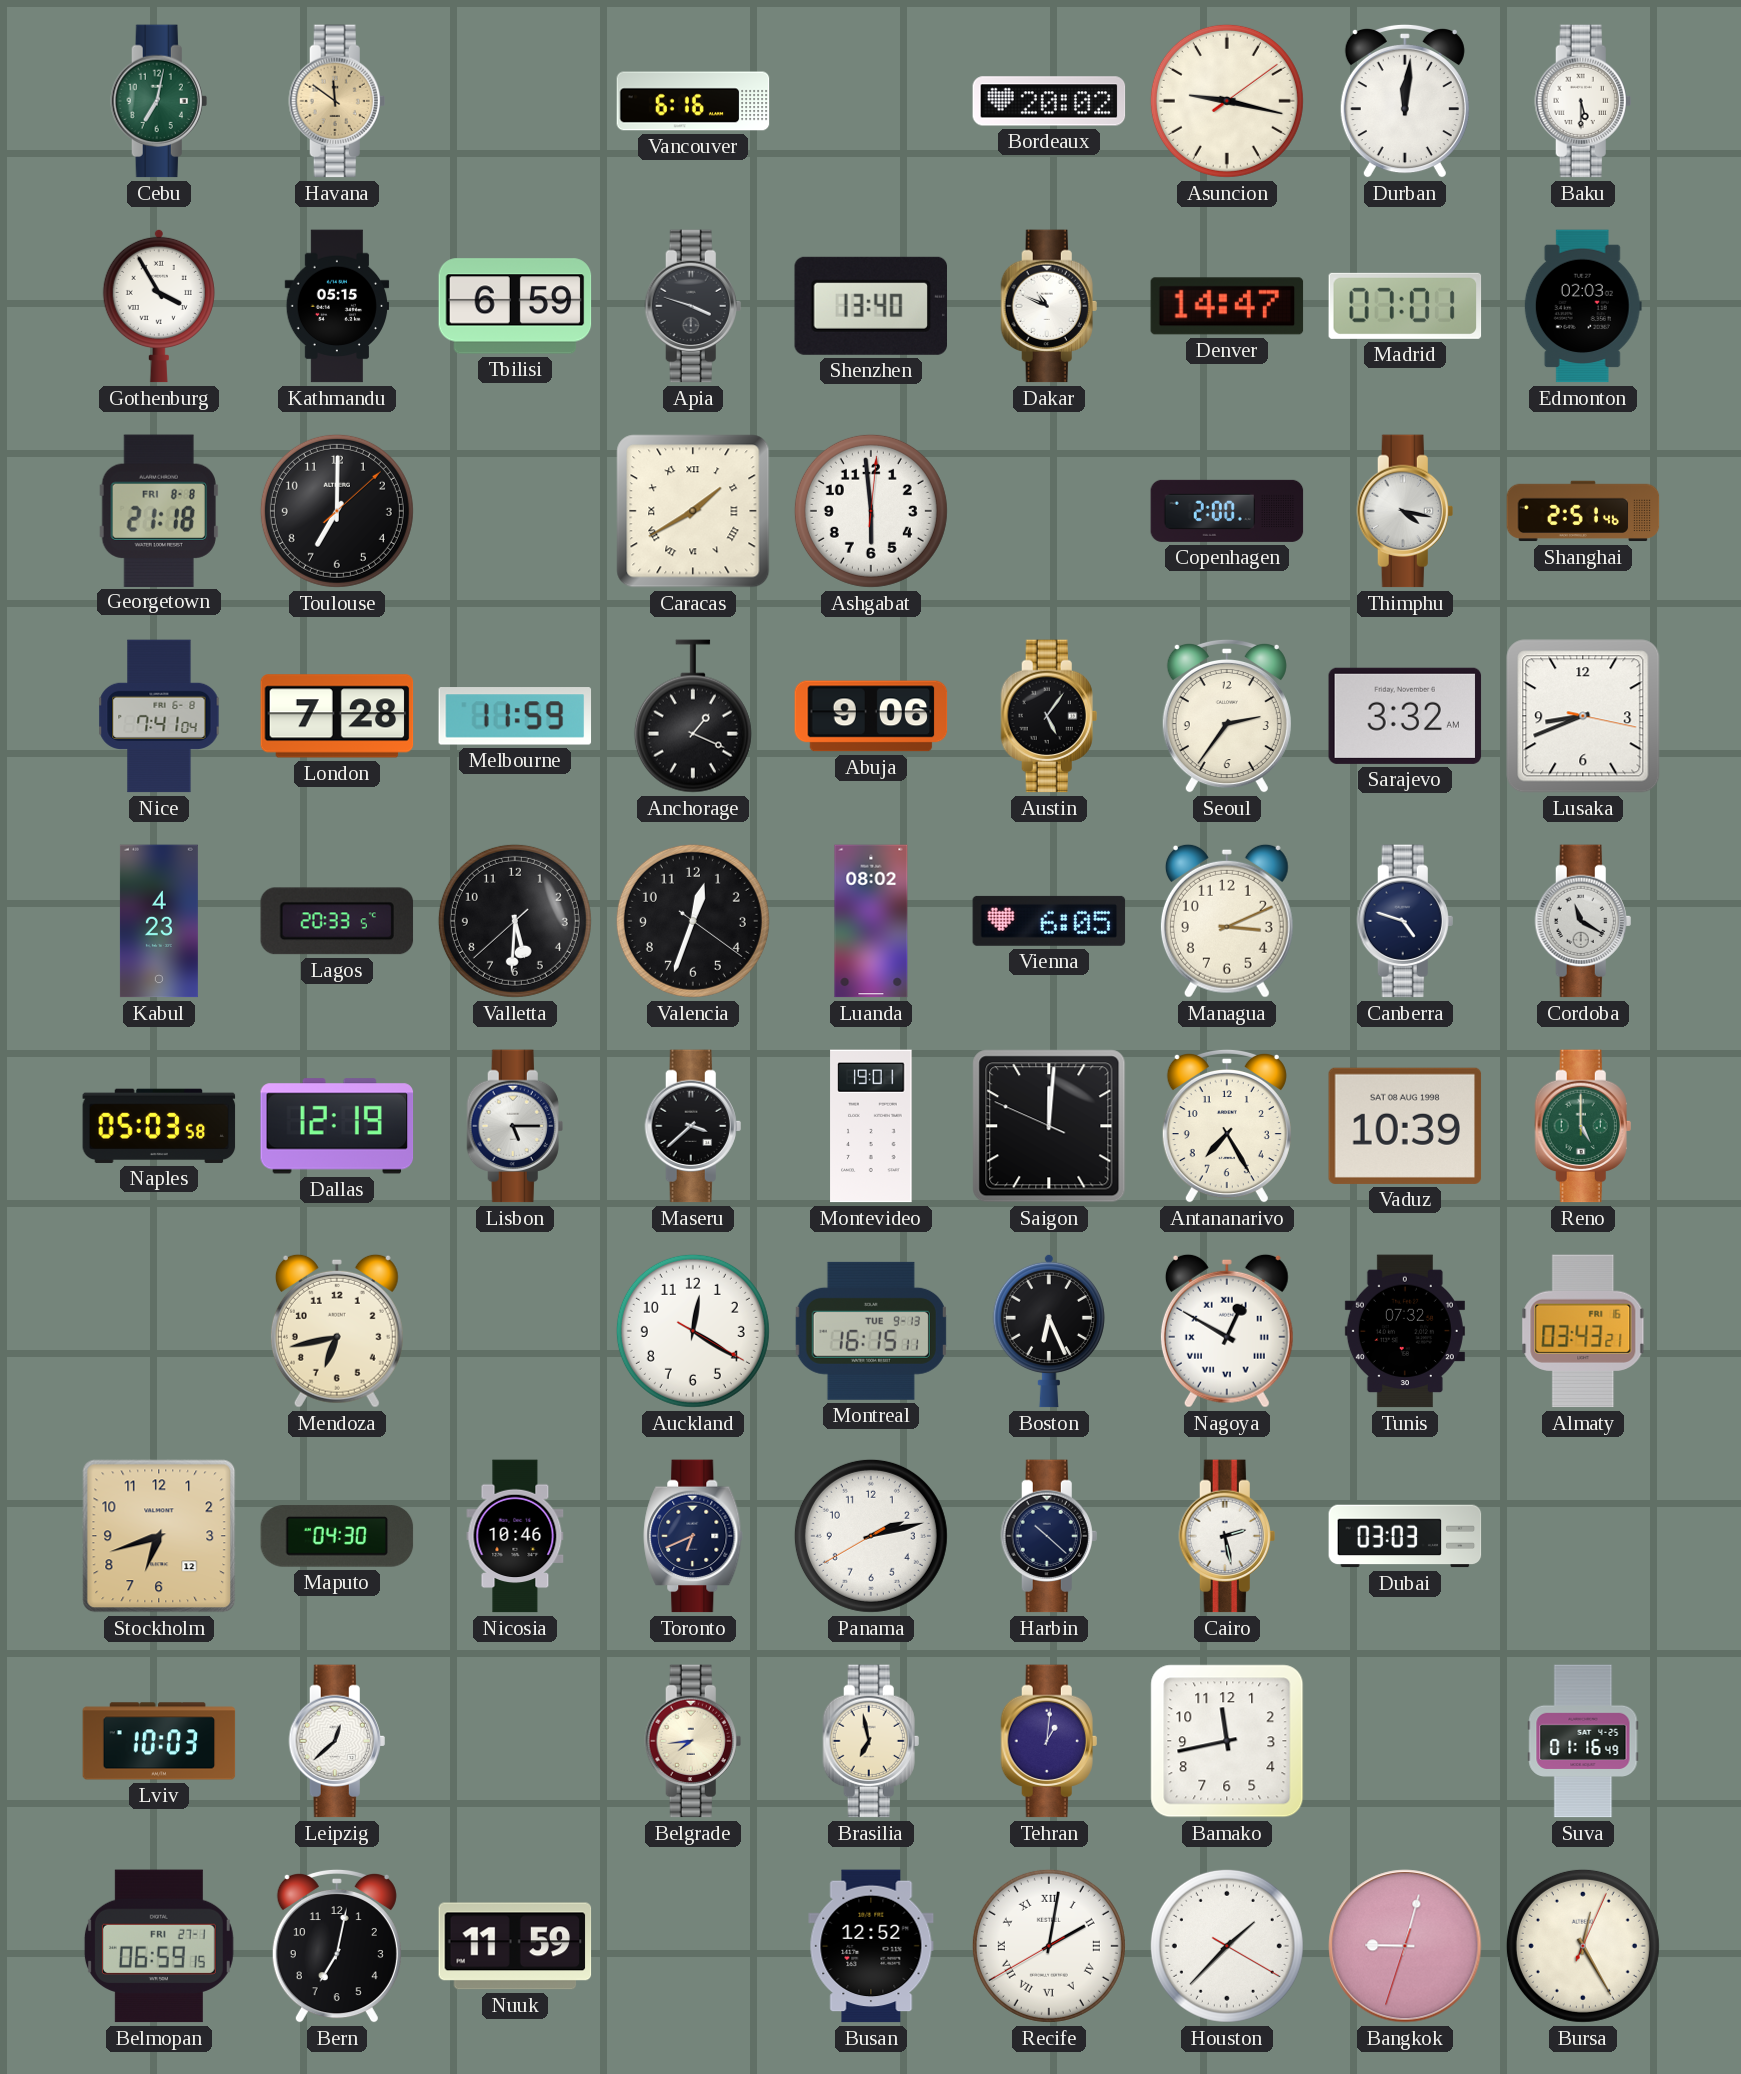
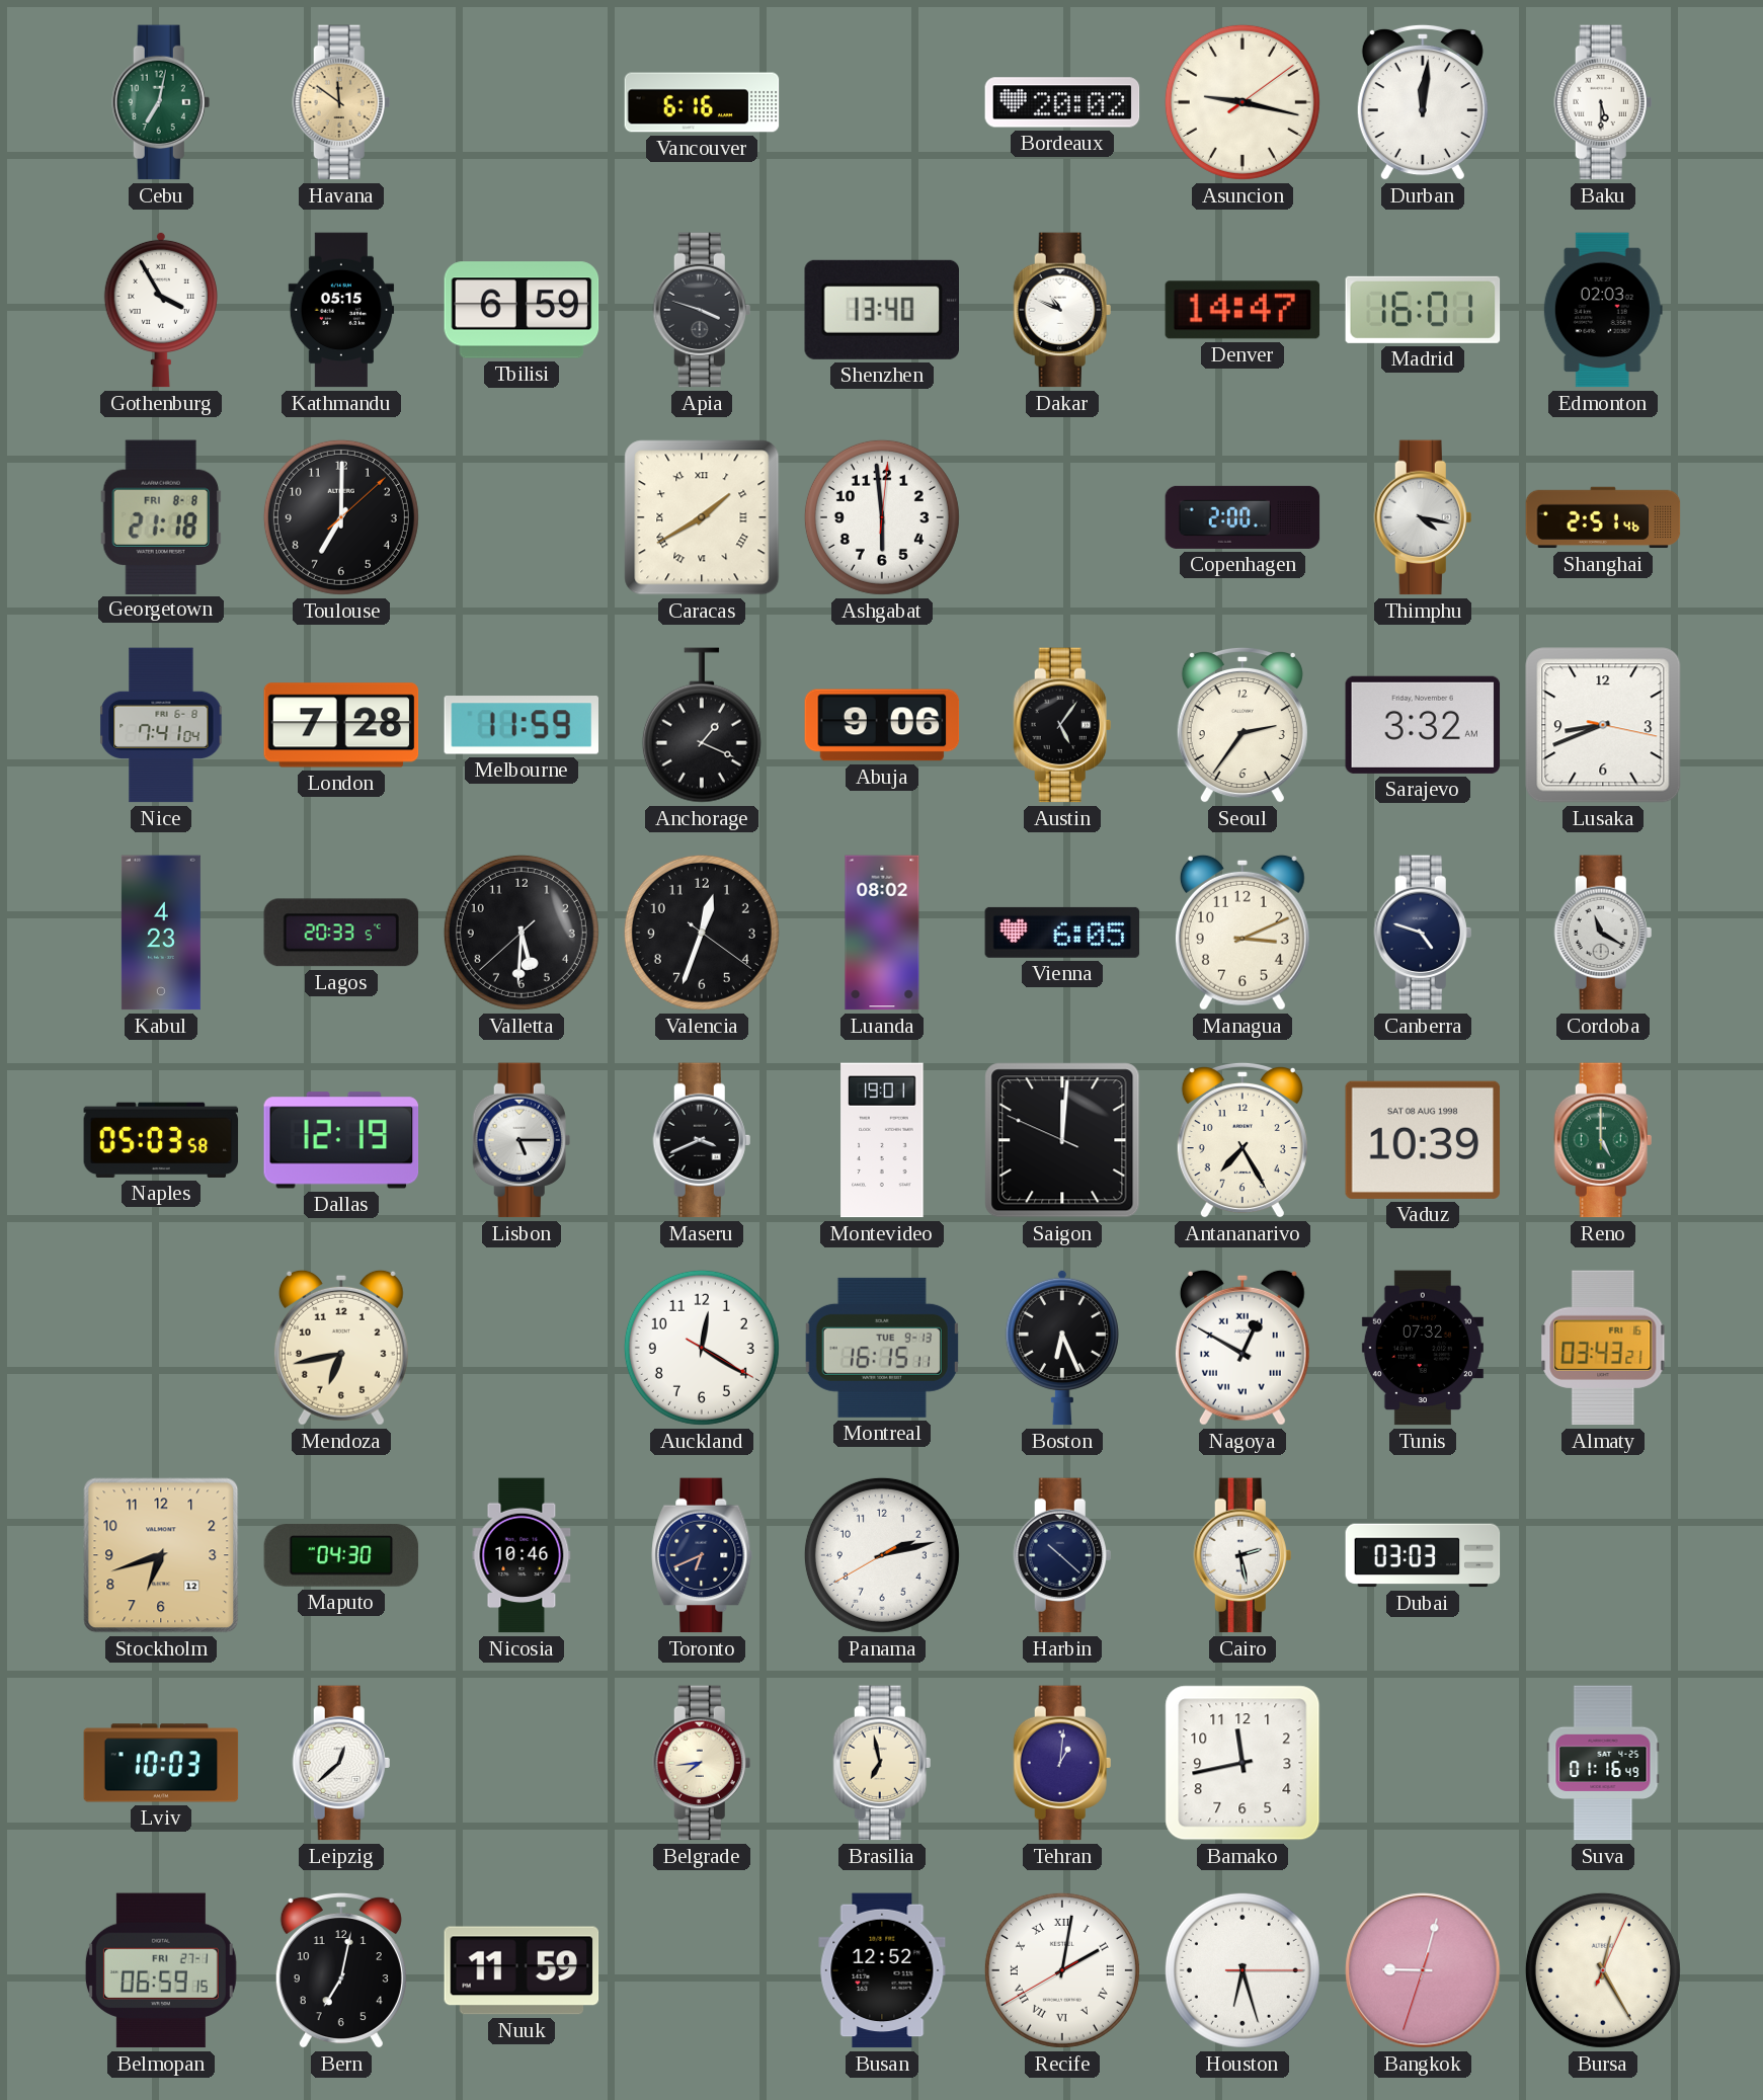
Madrid: 07:01 -> 16:01
Maseru: 3:38 -> 3:41
Houston: 1:37 -> 6:27
